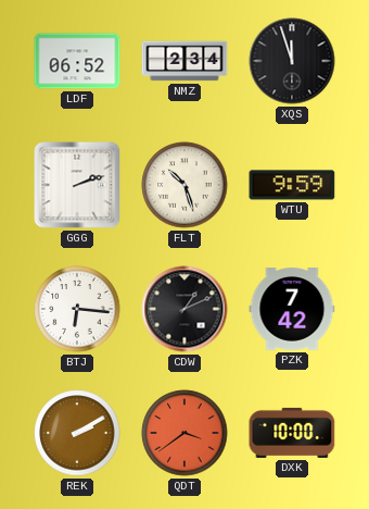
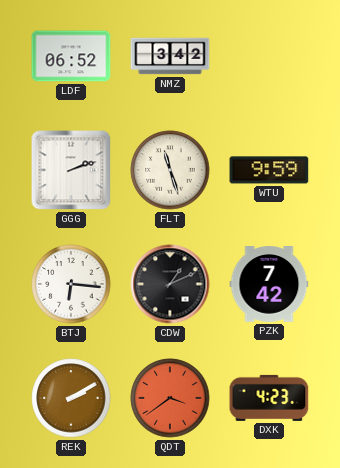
NMZ: 2:34 -> 3:42
XQS: 11:57 -> none
FLT: 10:27 -> 11:27
DXK: 10:00 -> 4:23
